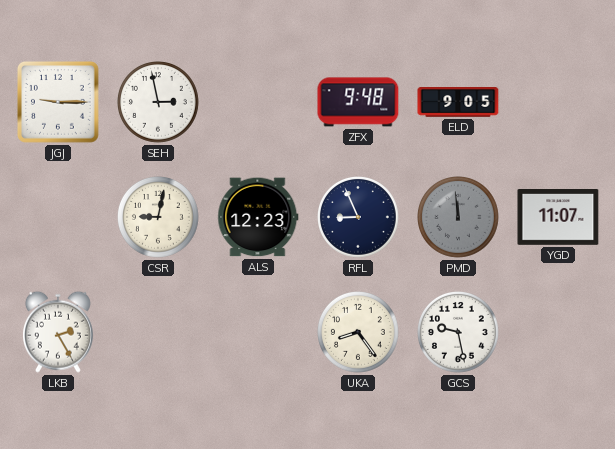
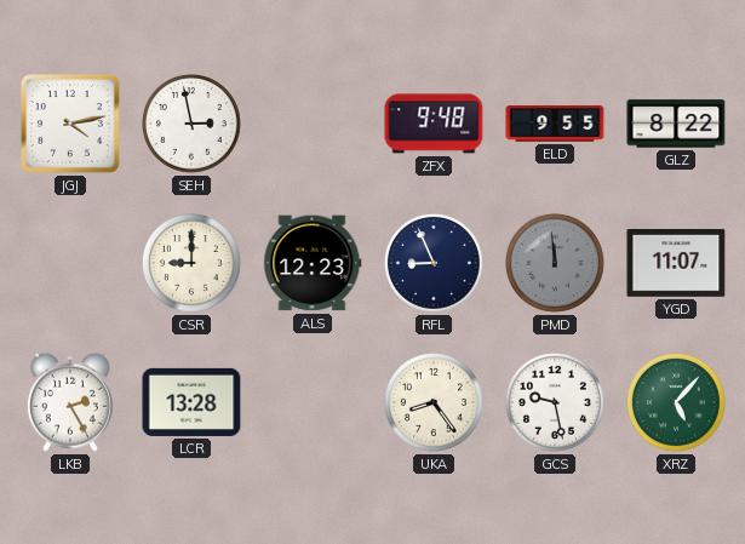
JGJ: 9:15 -> 4:13
ELD: 9:05 -> 9:55
GLZ: none -> 8:22
CSR: 9:02 -> 9:00
LCR: none -> 13:28
XRZ: none -> 5:07
